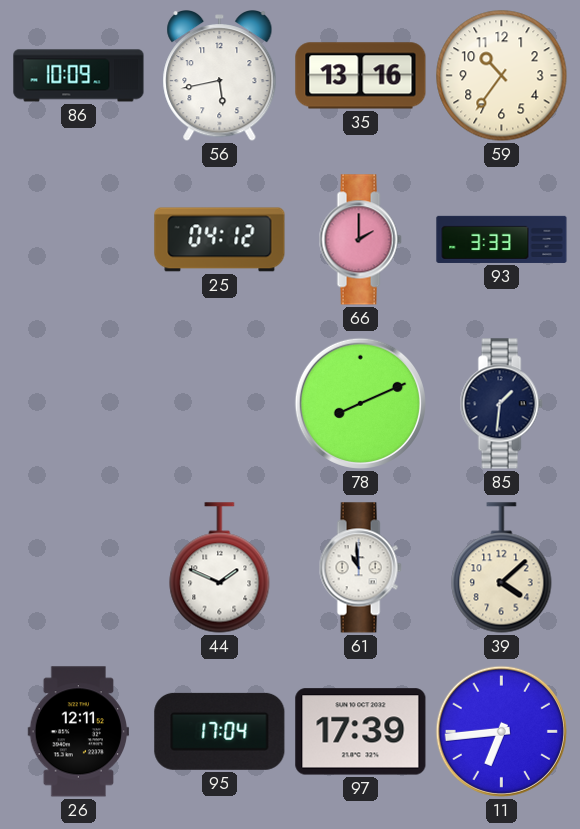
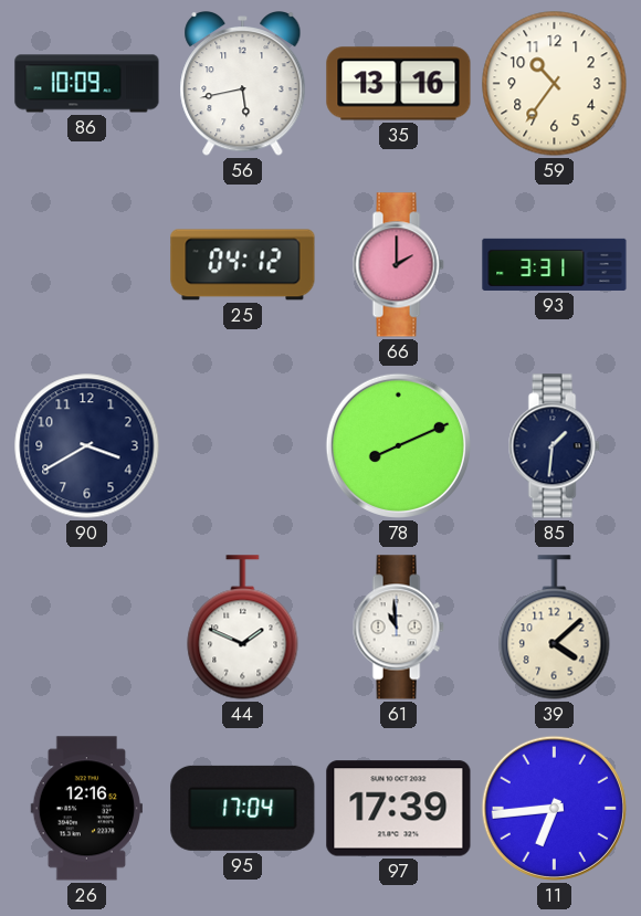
93: 3:33 -> 3:31
90: none -> 3:40
26: 12:11 -> 12:16
